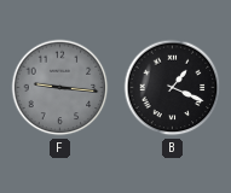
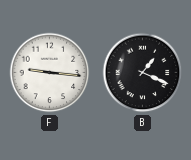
F dial: grey -> white
